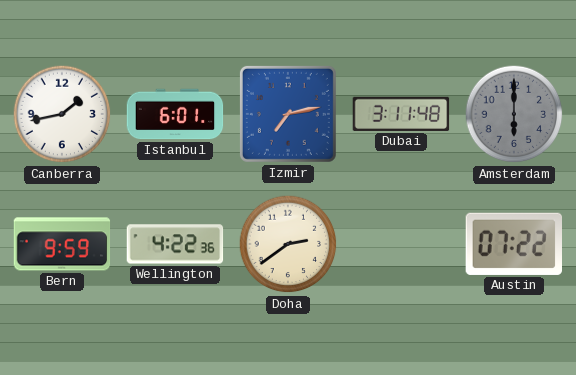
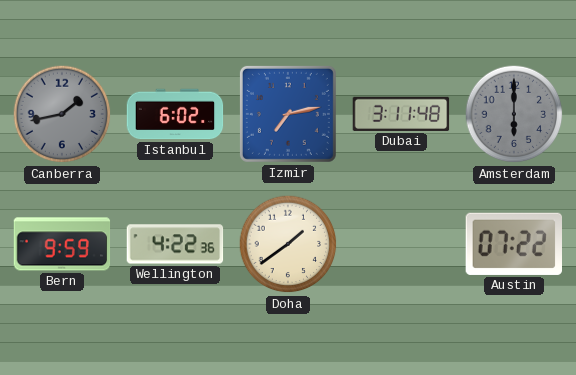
Canberra dial: white -> grey
Istanbul: 6:01 -> 6:02
Doha: 2:39 -> 1:39
